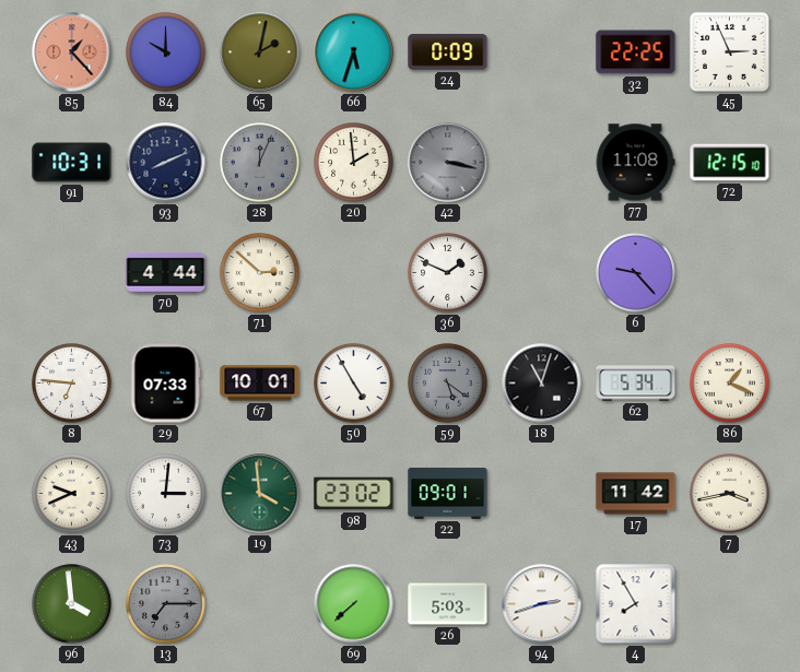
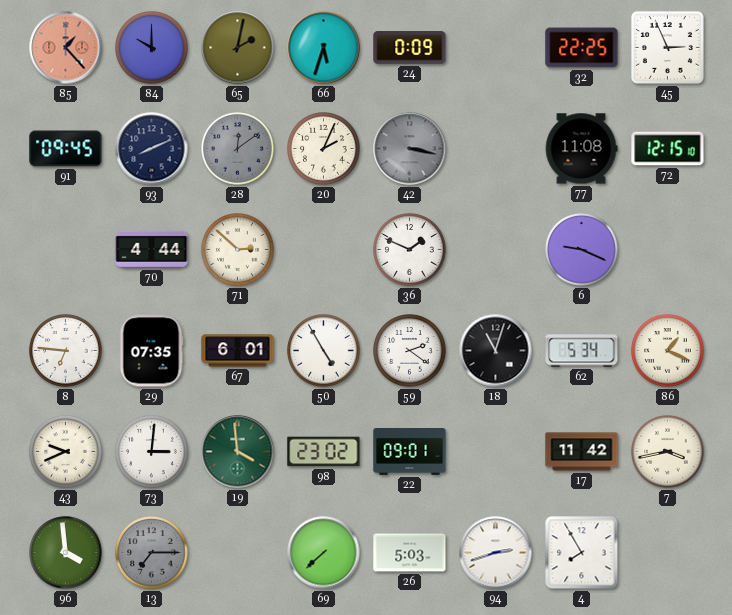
91: 10:31 -> 09:45
28: 12:04 -> 12:09
20: 1:59 -> 2:04
6: 9:23 -> 9:19
29: 07:33 -> 07:35
67: 10:01 -> 6:01
59: 5:21 -> 2:21
59 dial: grey -> white
